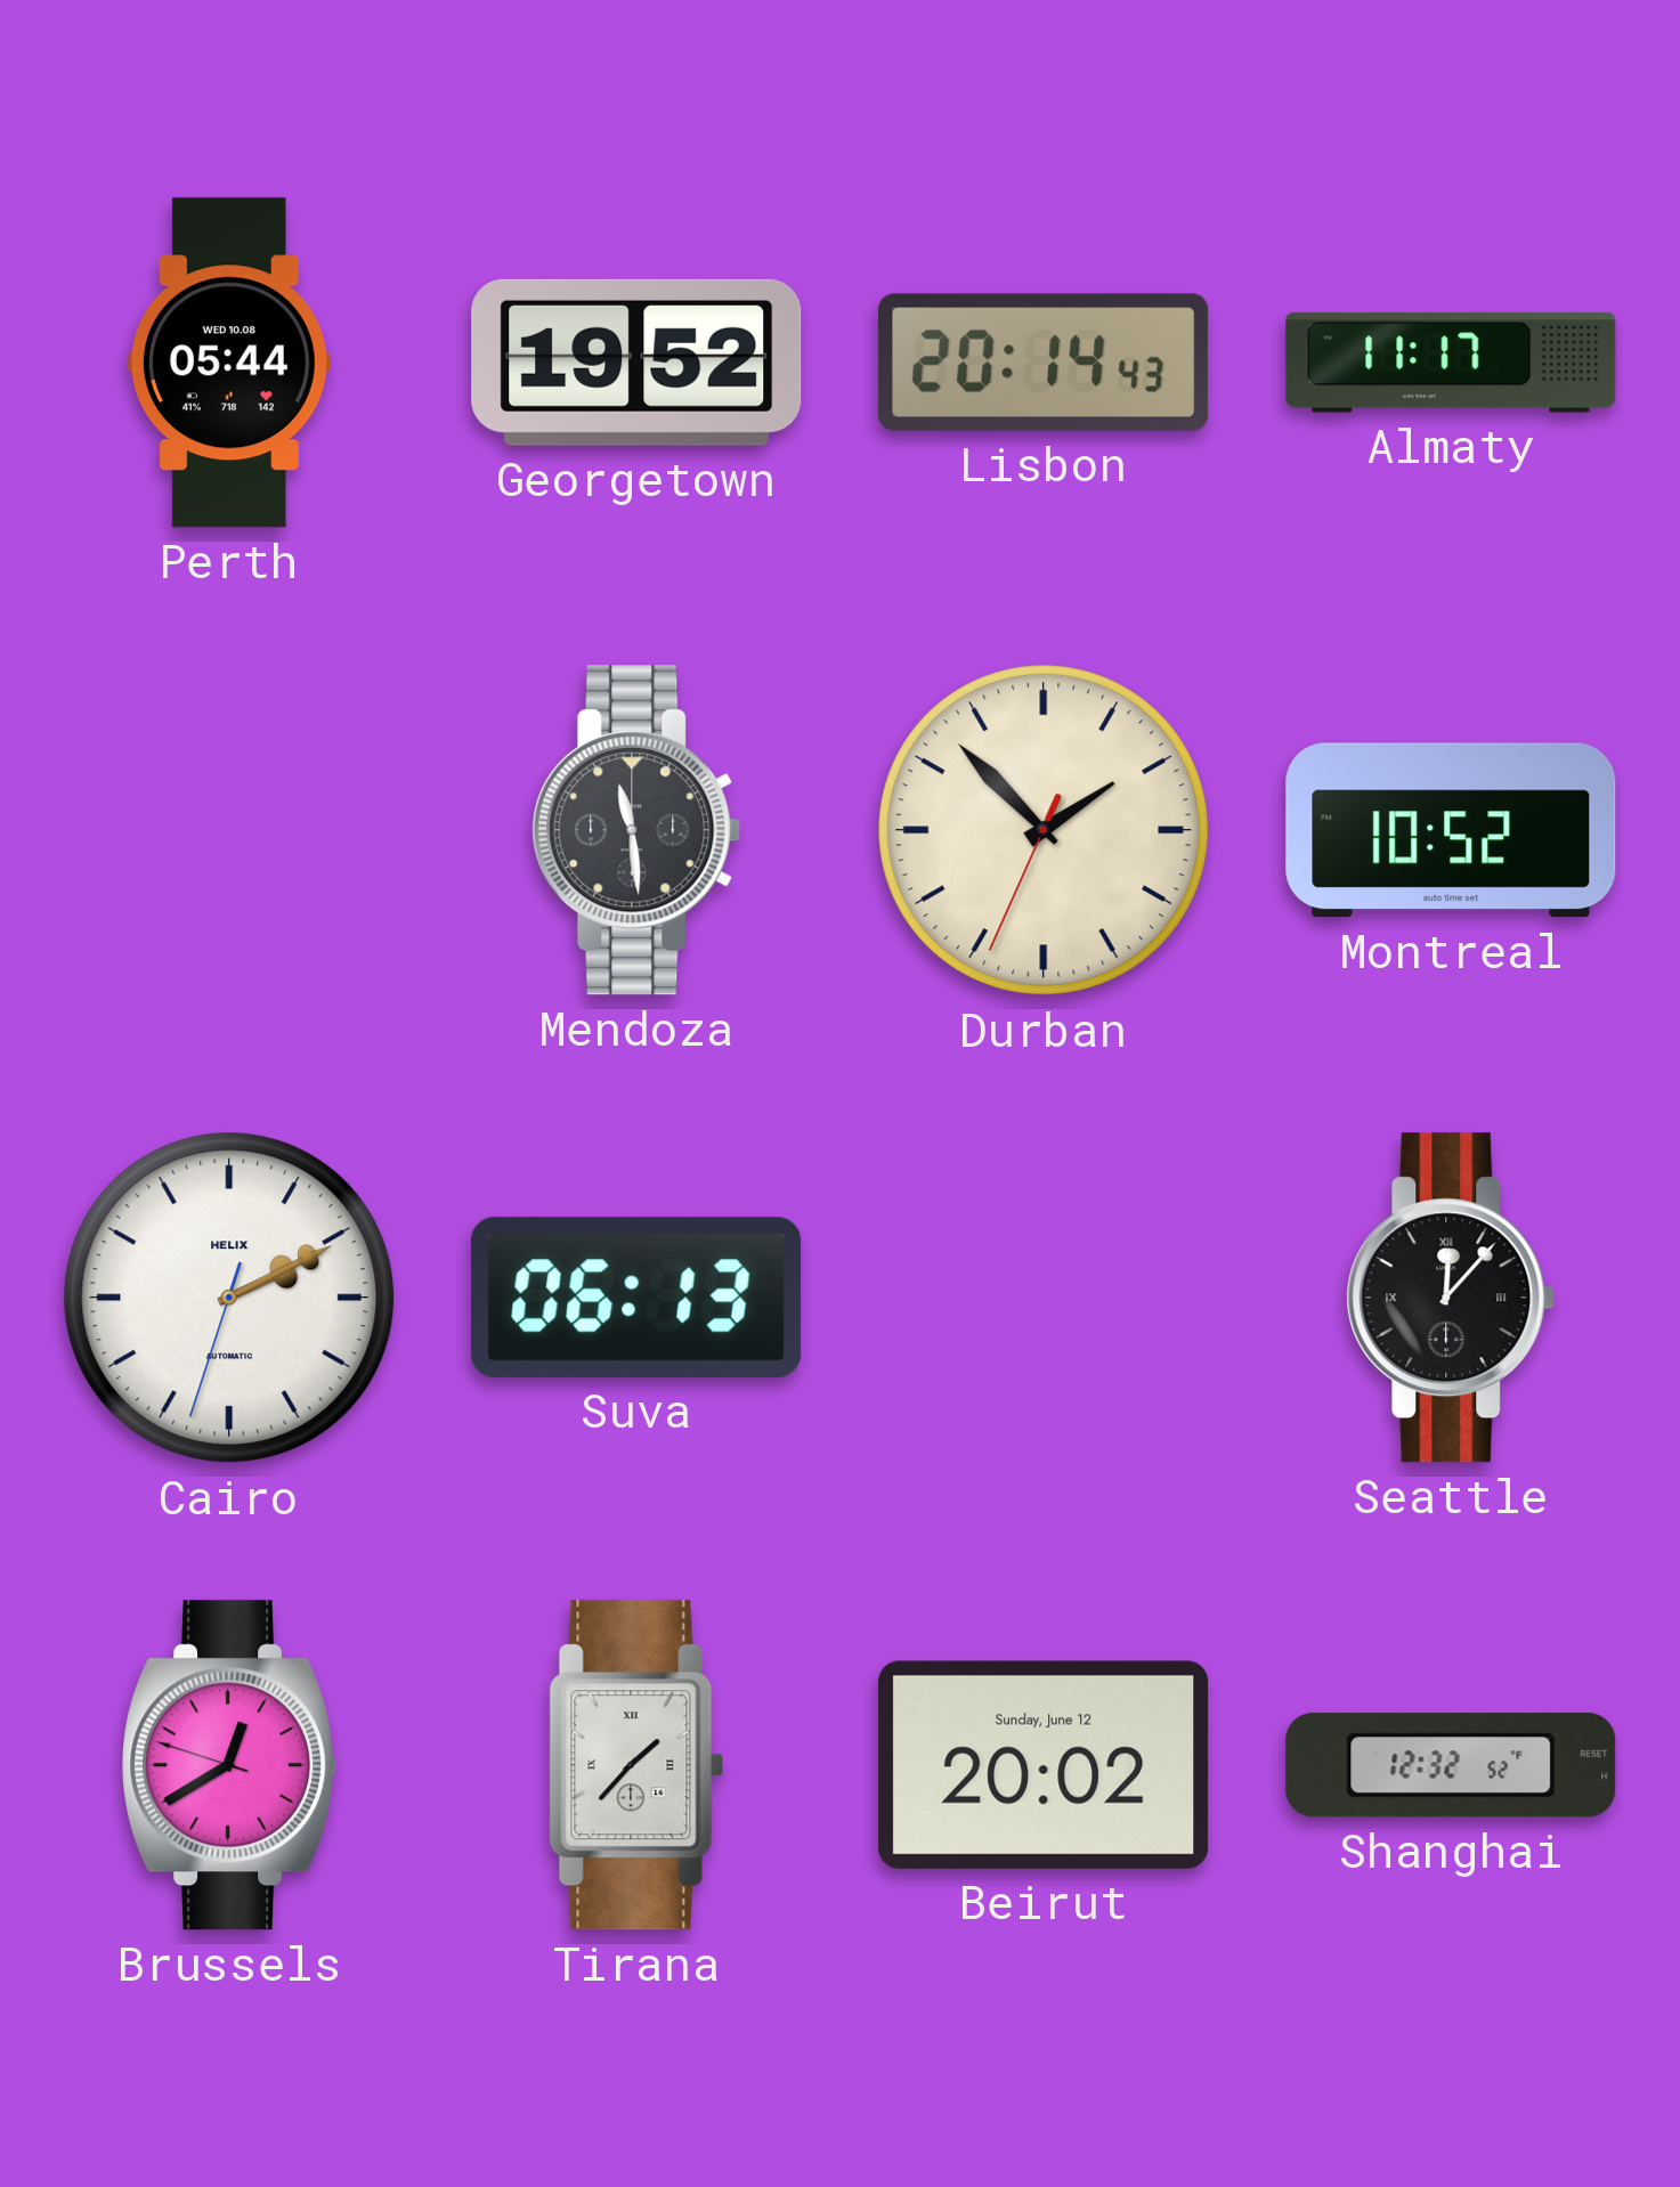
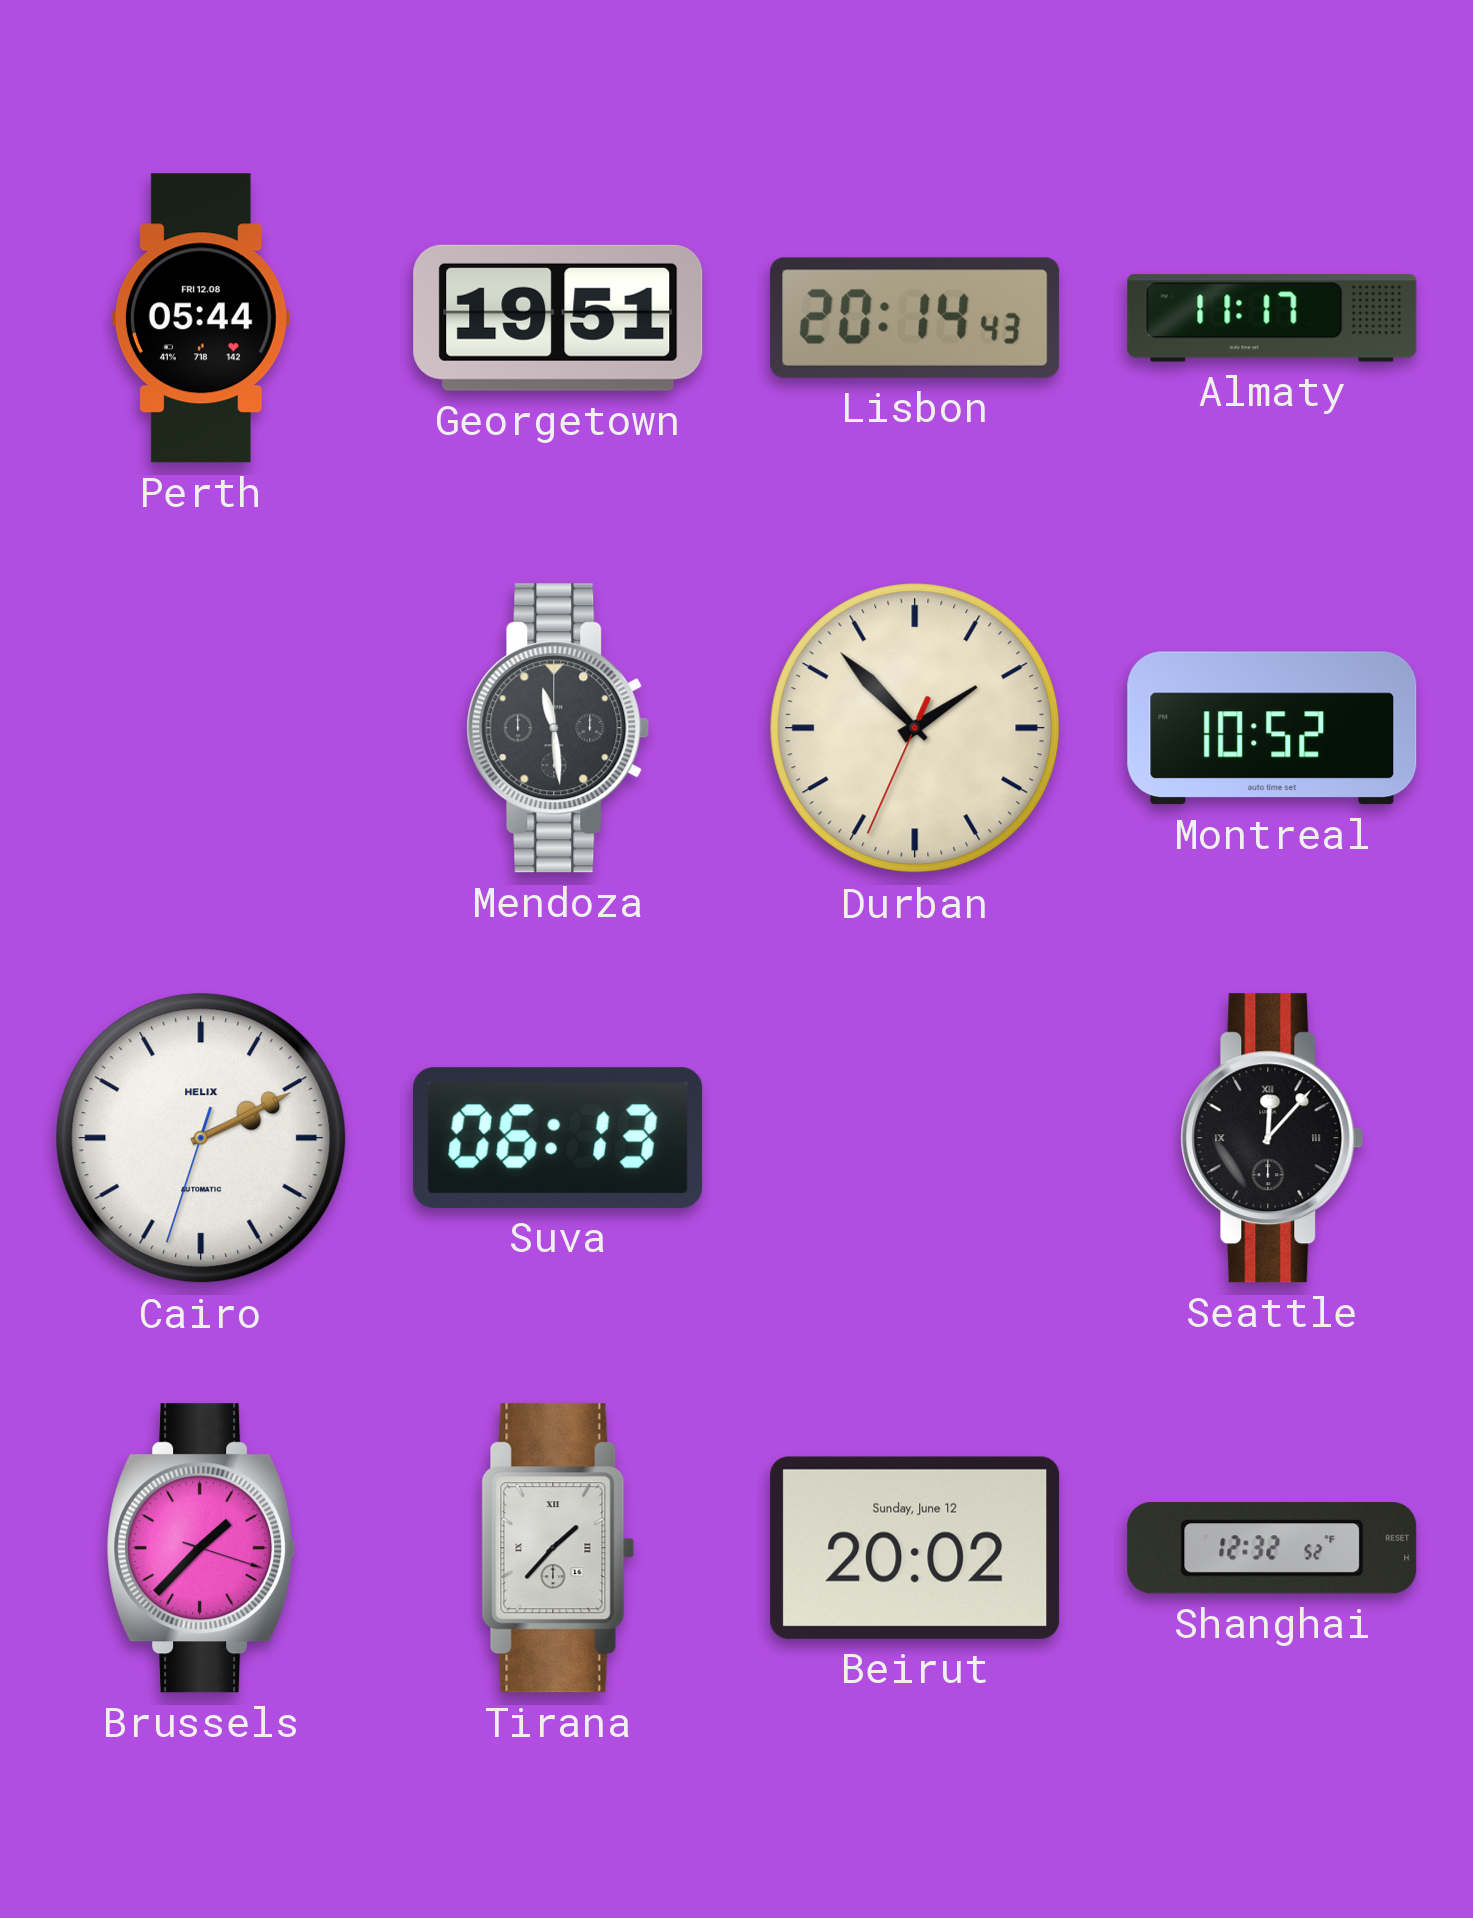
Perth date: WED 10.08 -> FRI 12.08
Georgetown: 19:52 -> 19:51
Brussels: 12:39 -> 1:37
